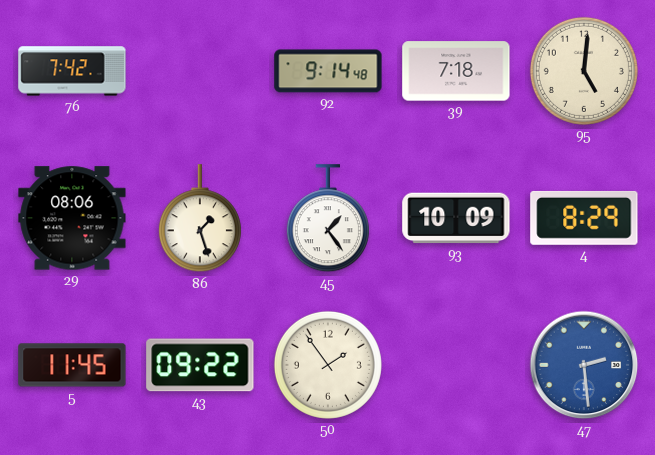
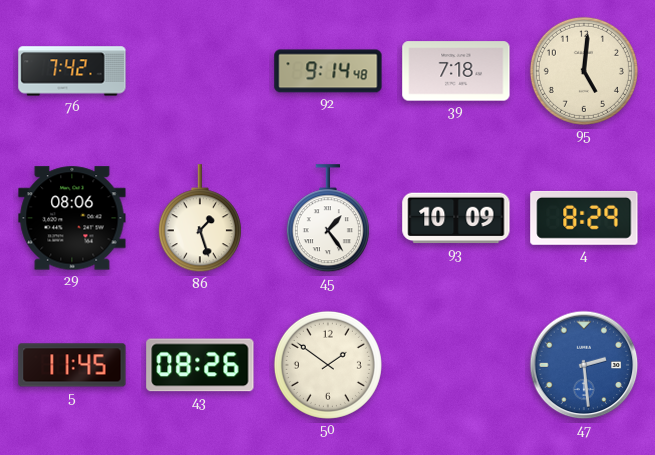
43: 09:22 -> 08:26
50: 1:54 -> 1:51
